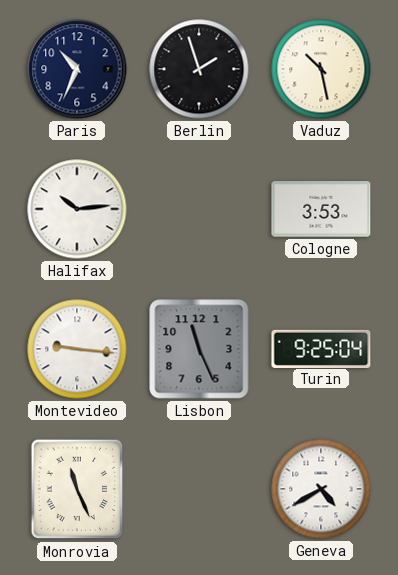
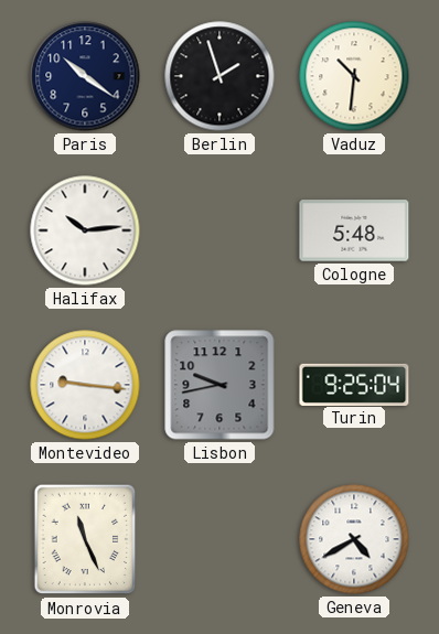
Paris: 10:34 -> 10:21
Vaduz: 10:28 -> 10:31
Cologne: 3:53 -> 5:48
Lisbon: 11:26 -> 9:43
